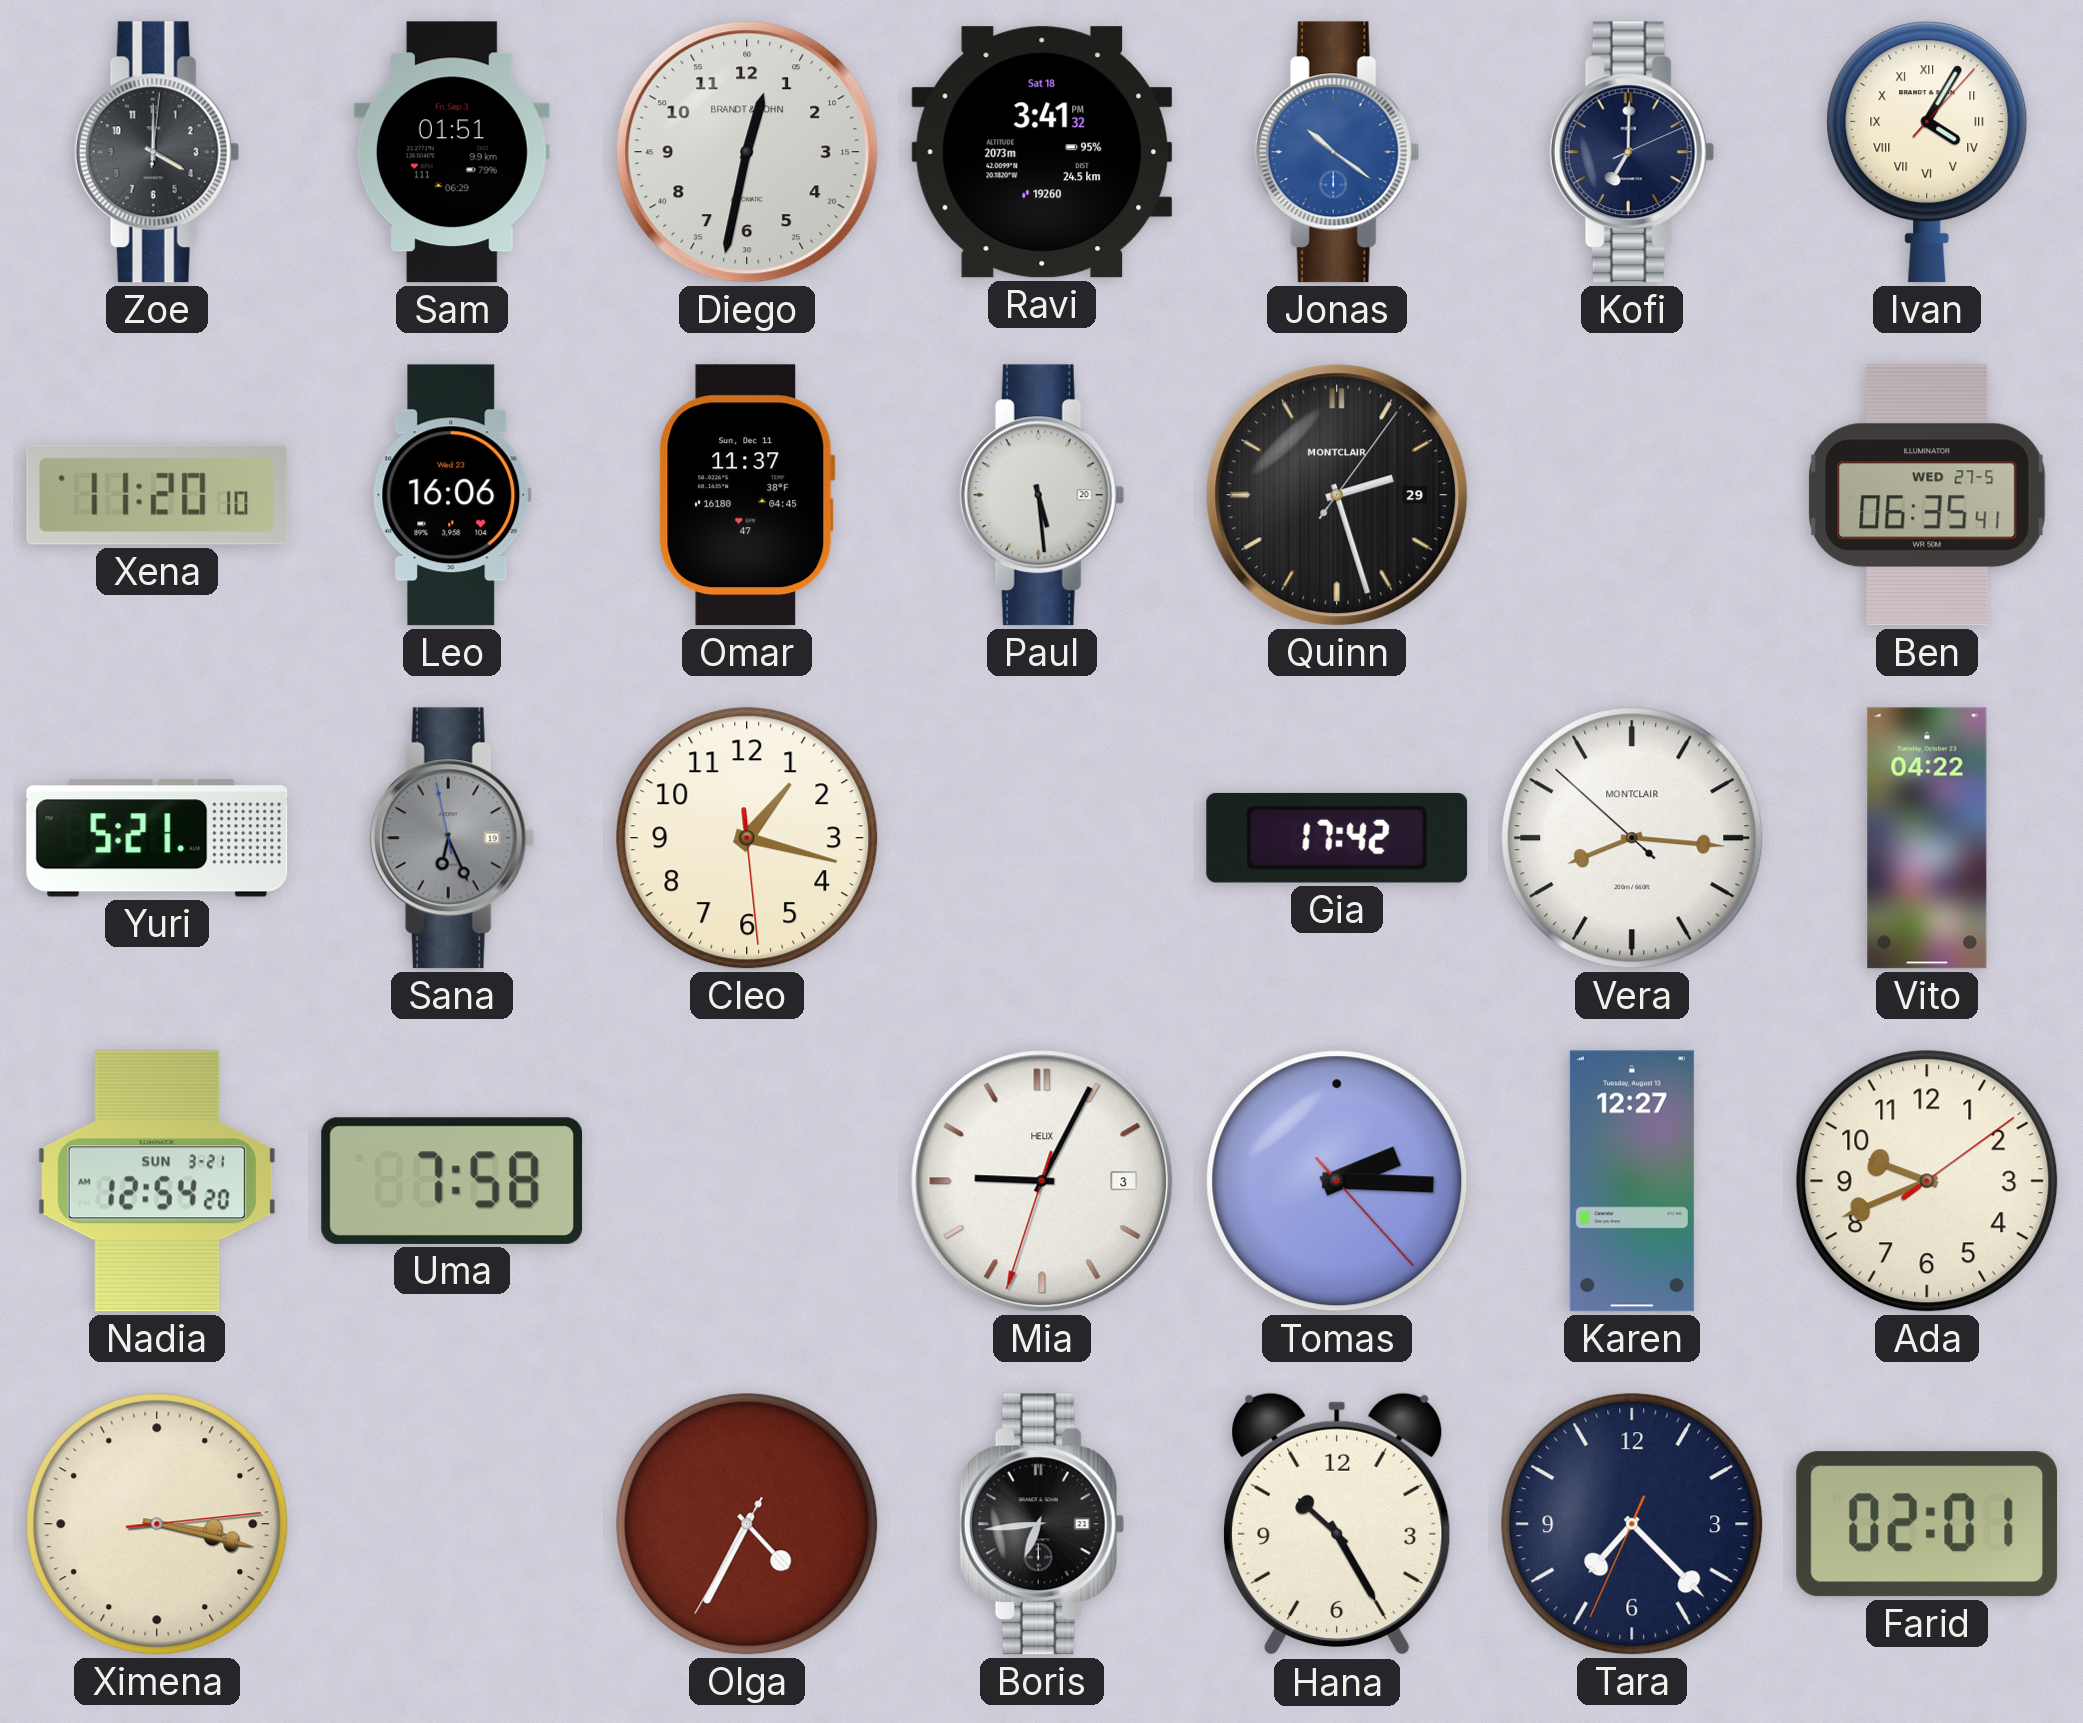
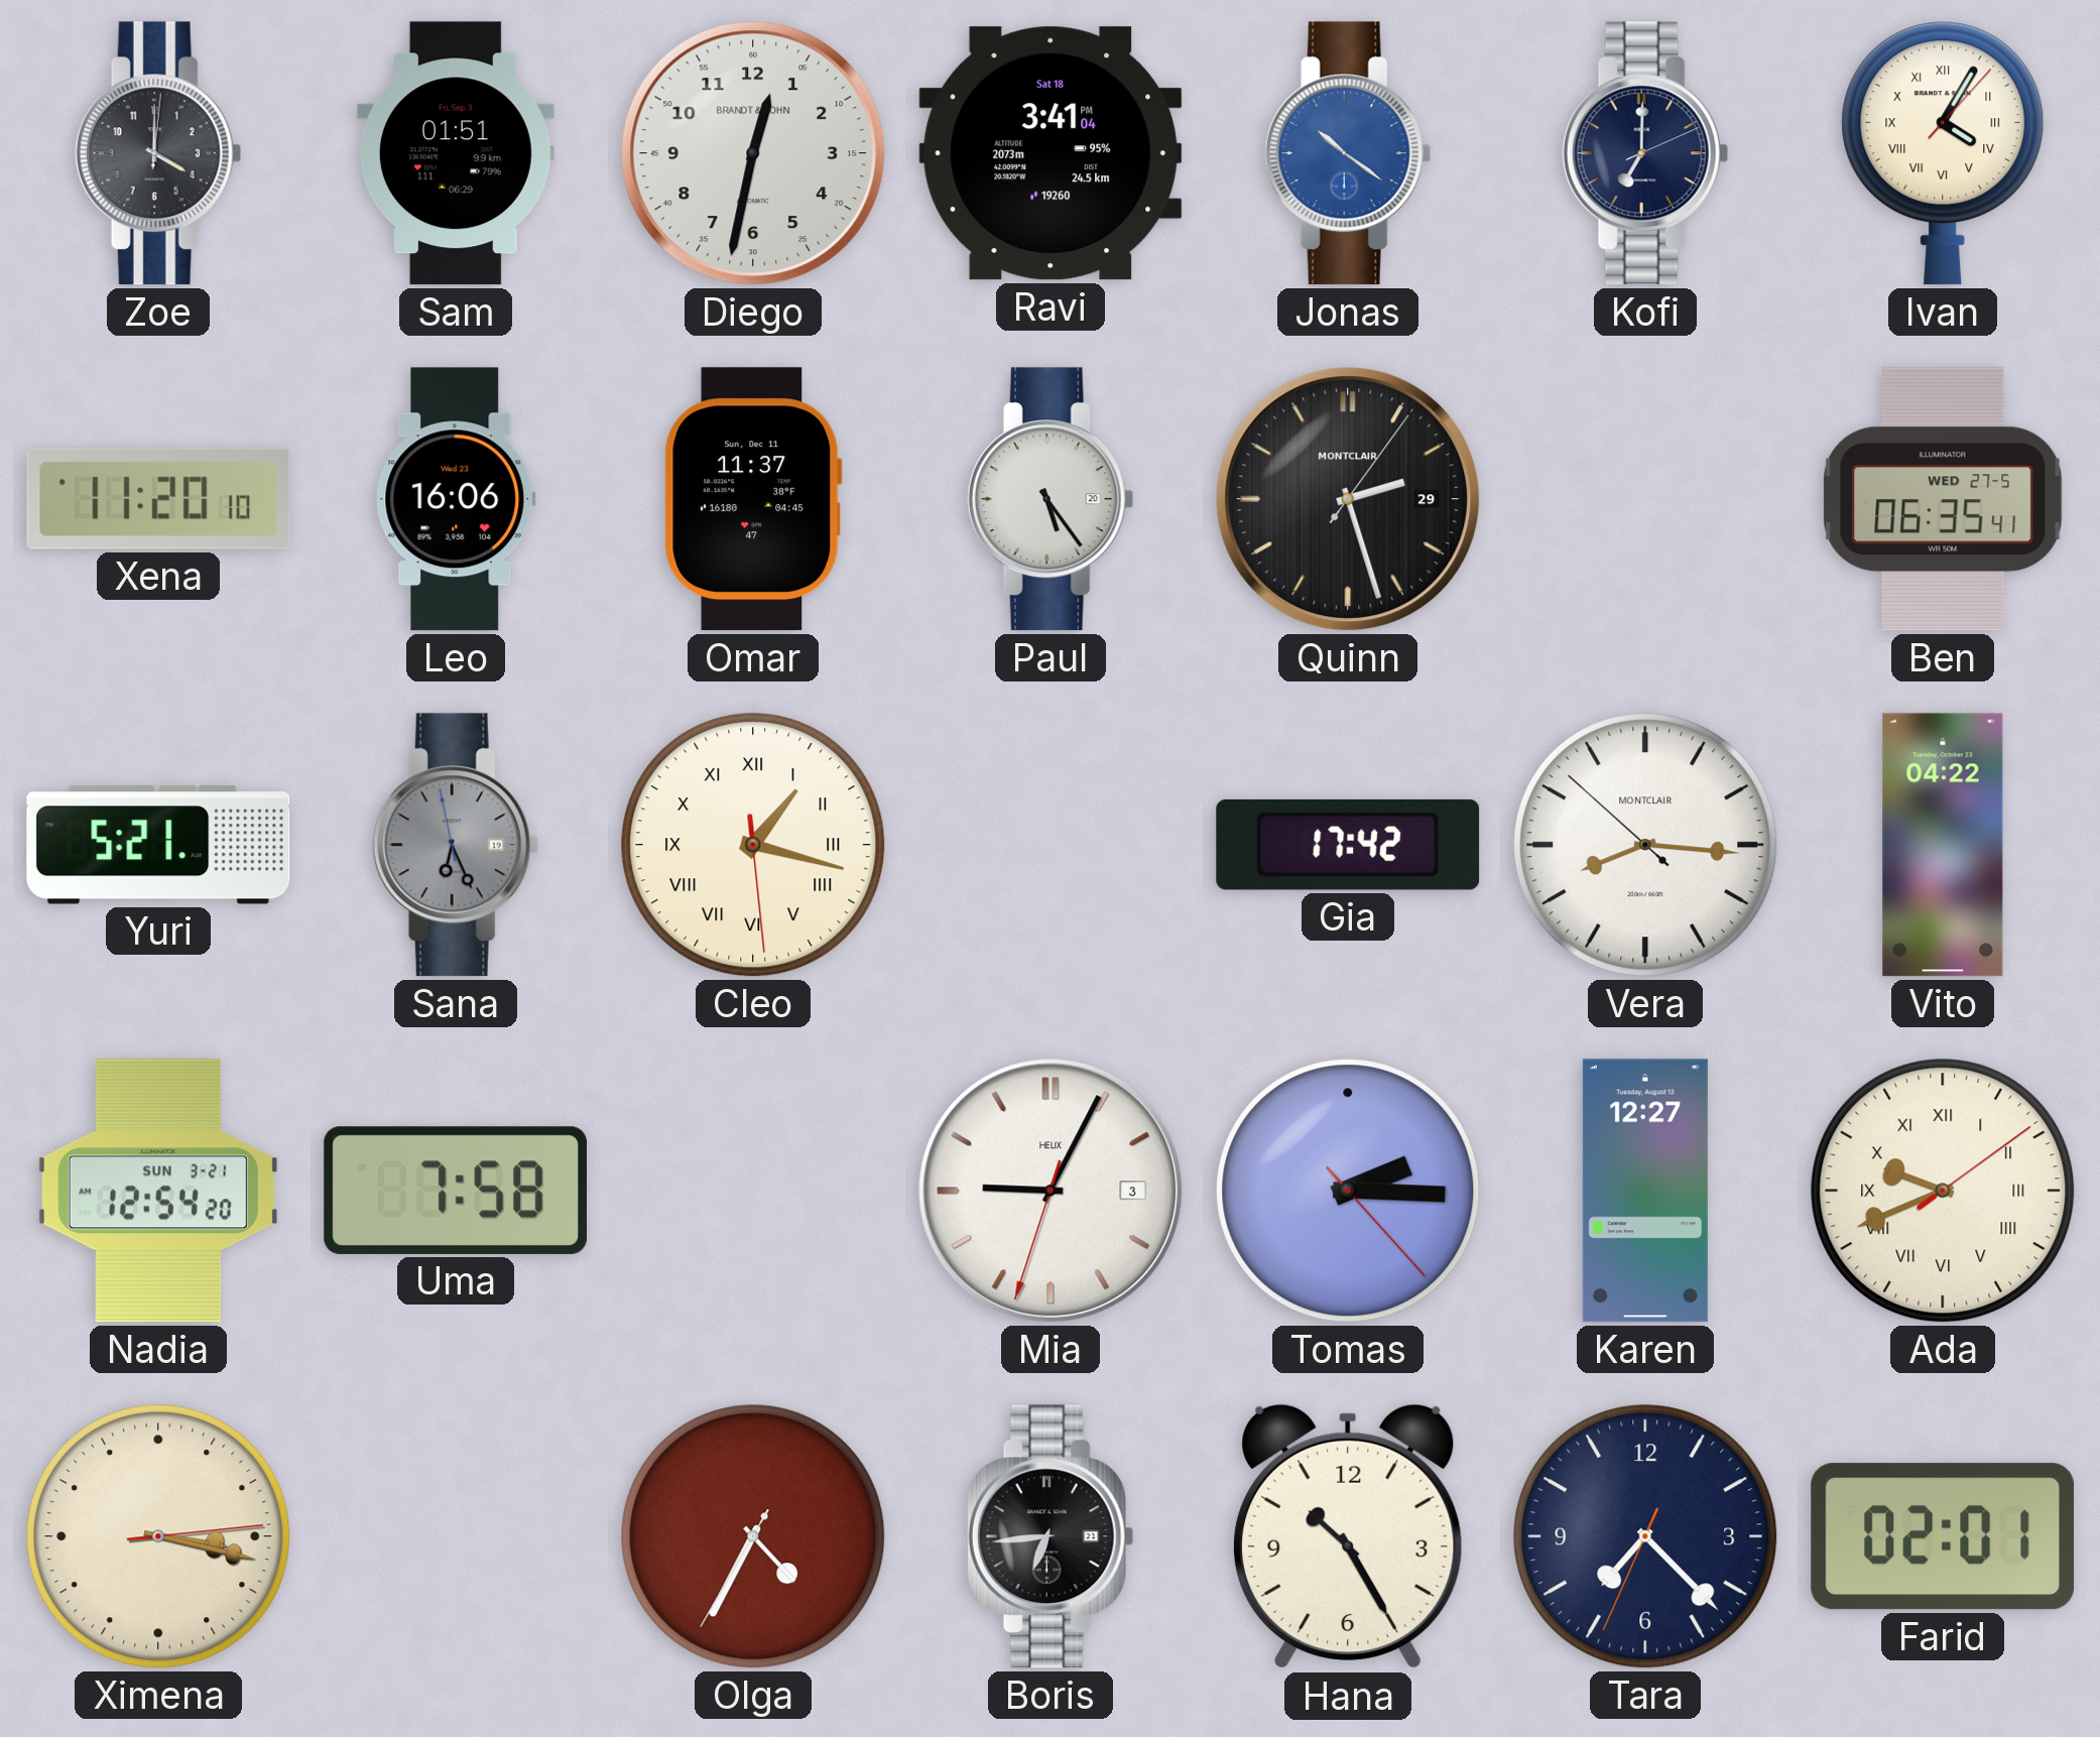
Ravi: 3:41:32 PM -> 3:41:04 PM
Paul: 5:29 -> 5:24
Cleo numerals: Arabic -> Roman
Ada numerals: Arabic -> Roman
